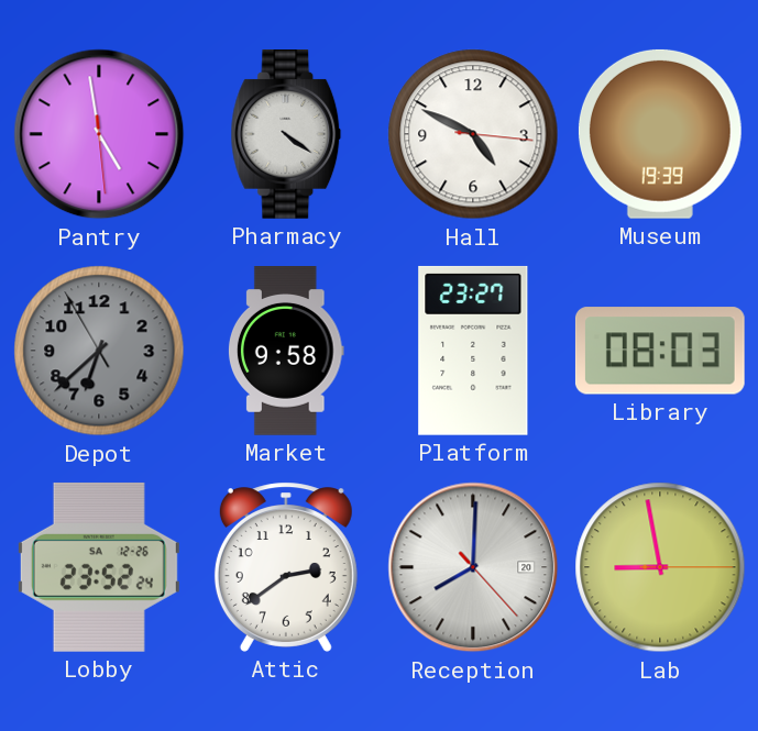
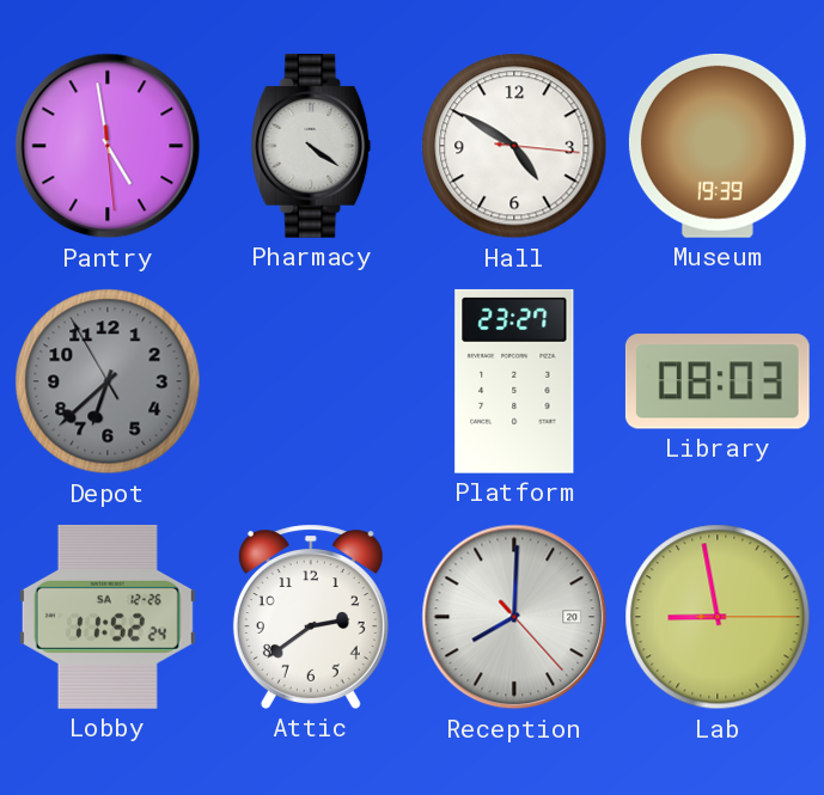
Hall: 4:49 -> 4:50
Market: 9:58 -> none
Lobby: 23:52 -> 11:52
